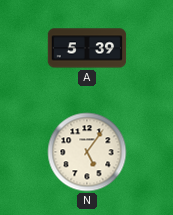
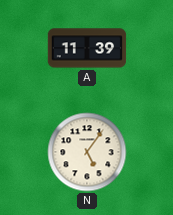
A: 5:39 -> 11:39
